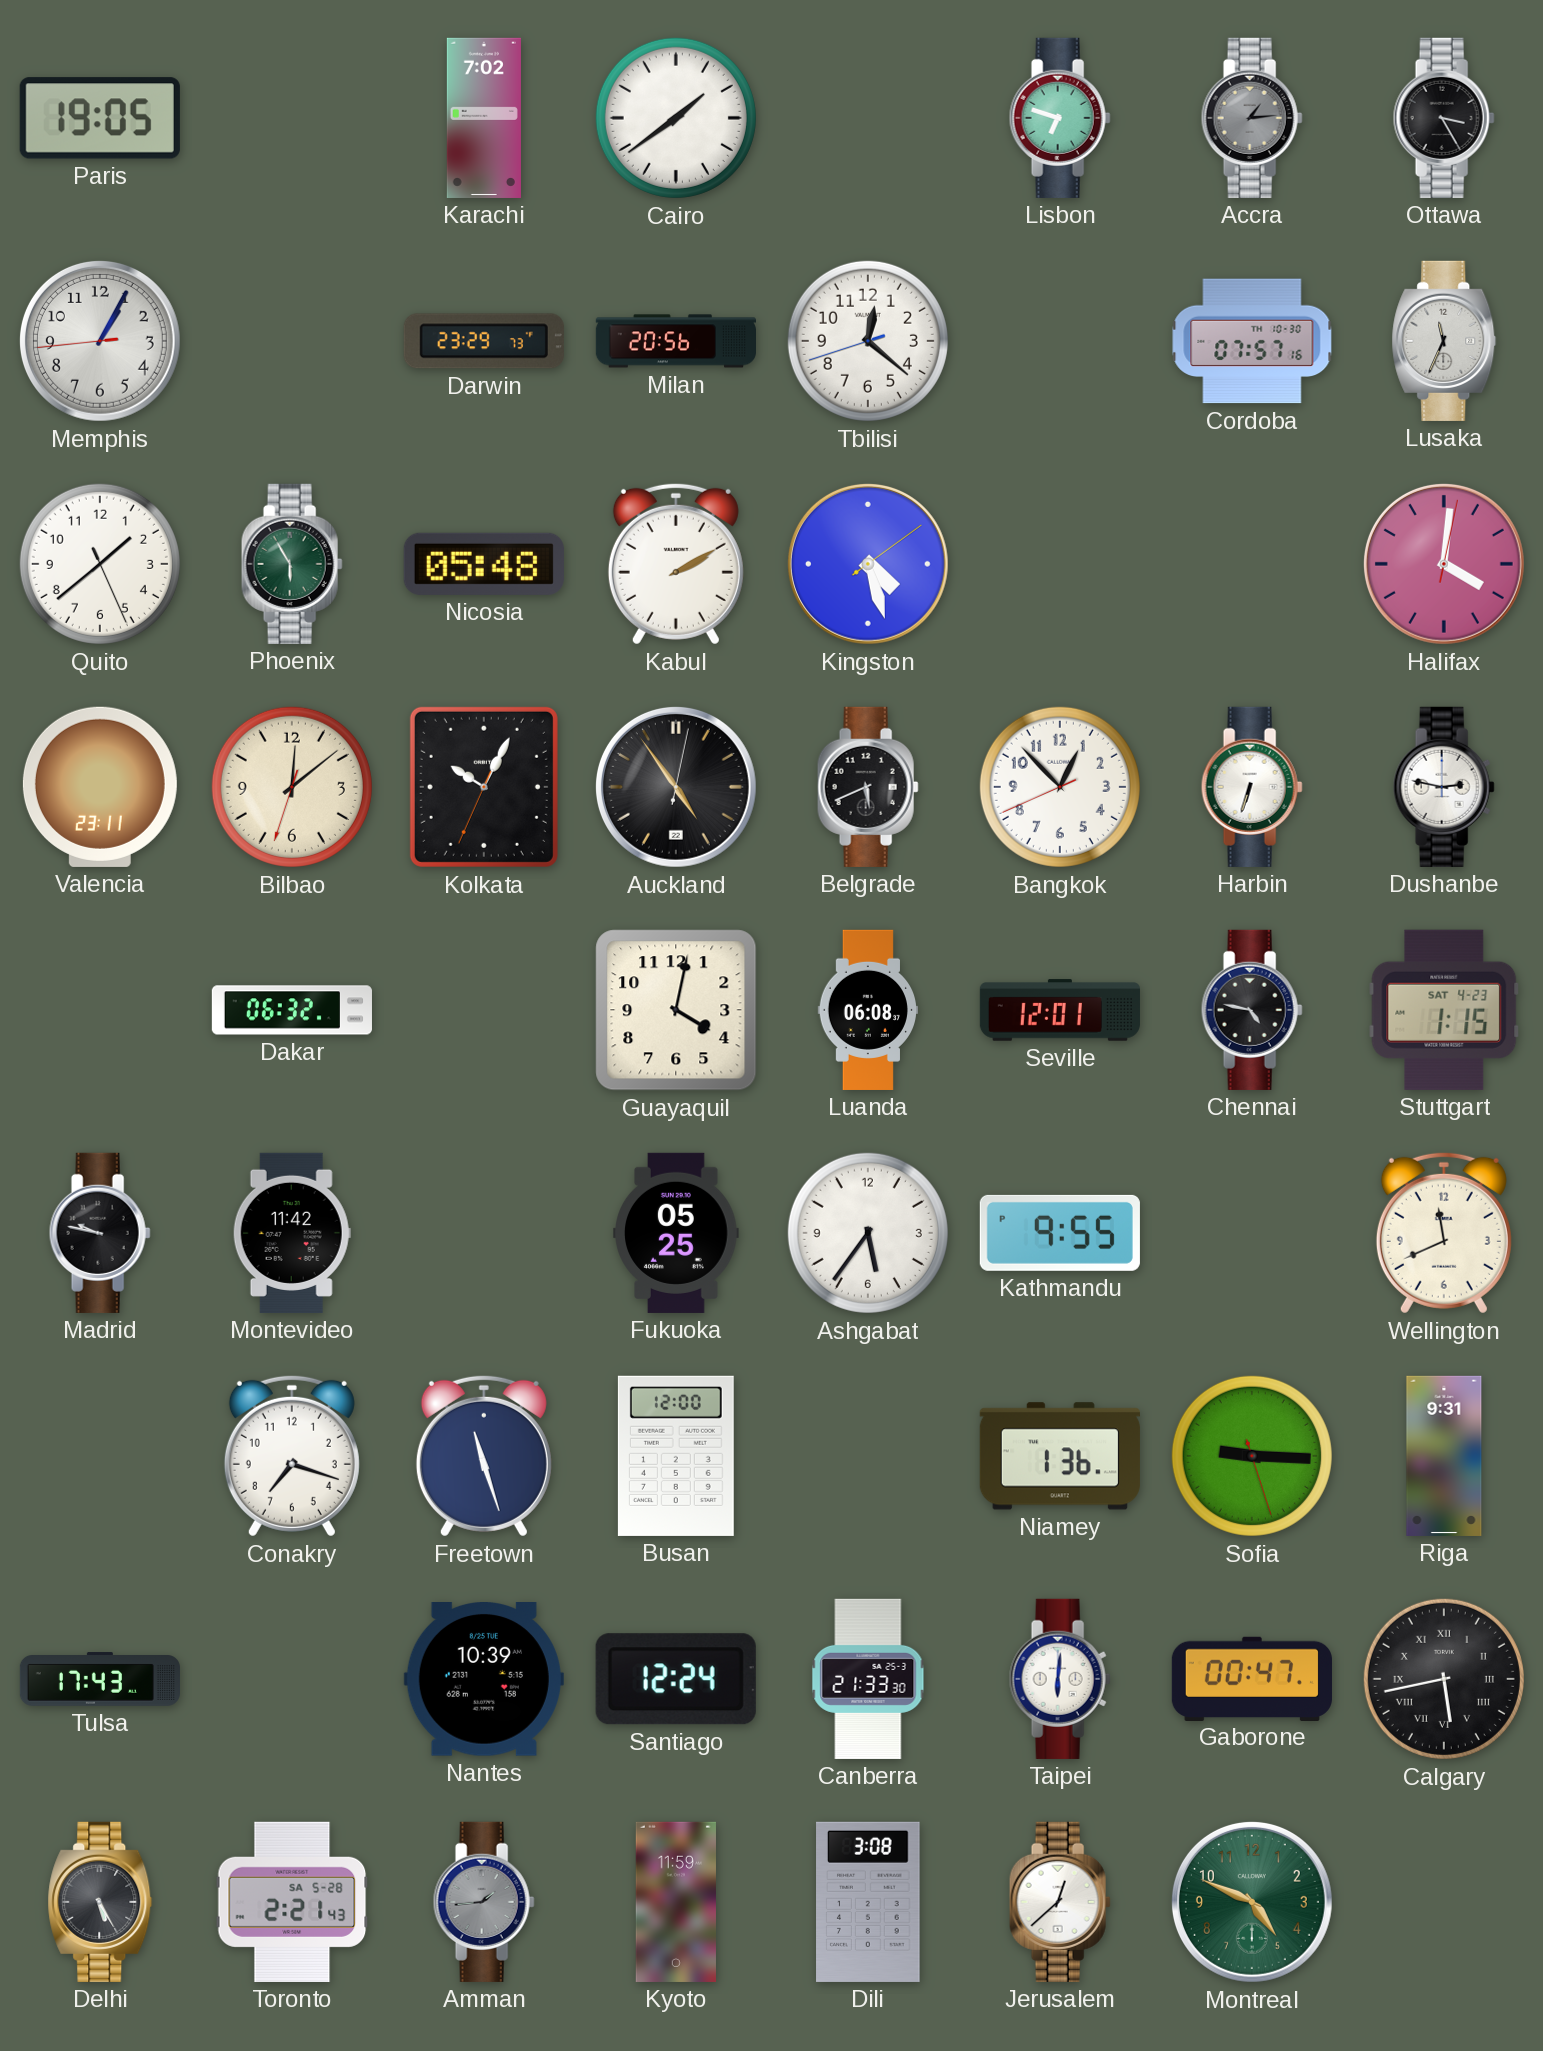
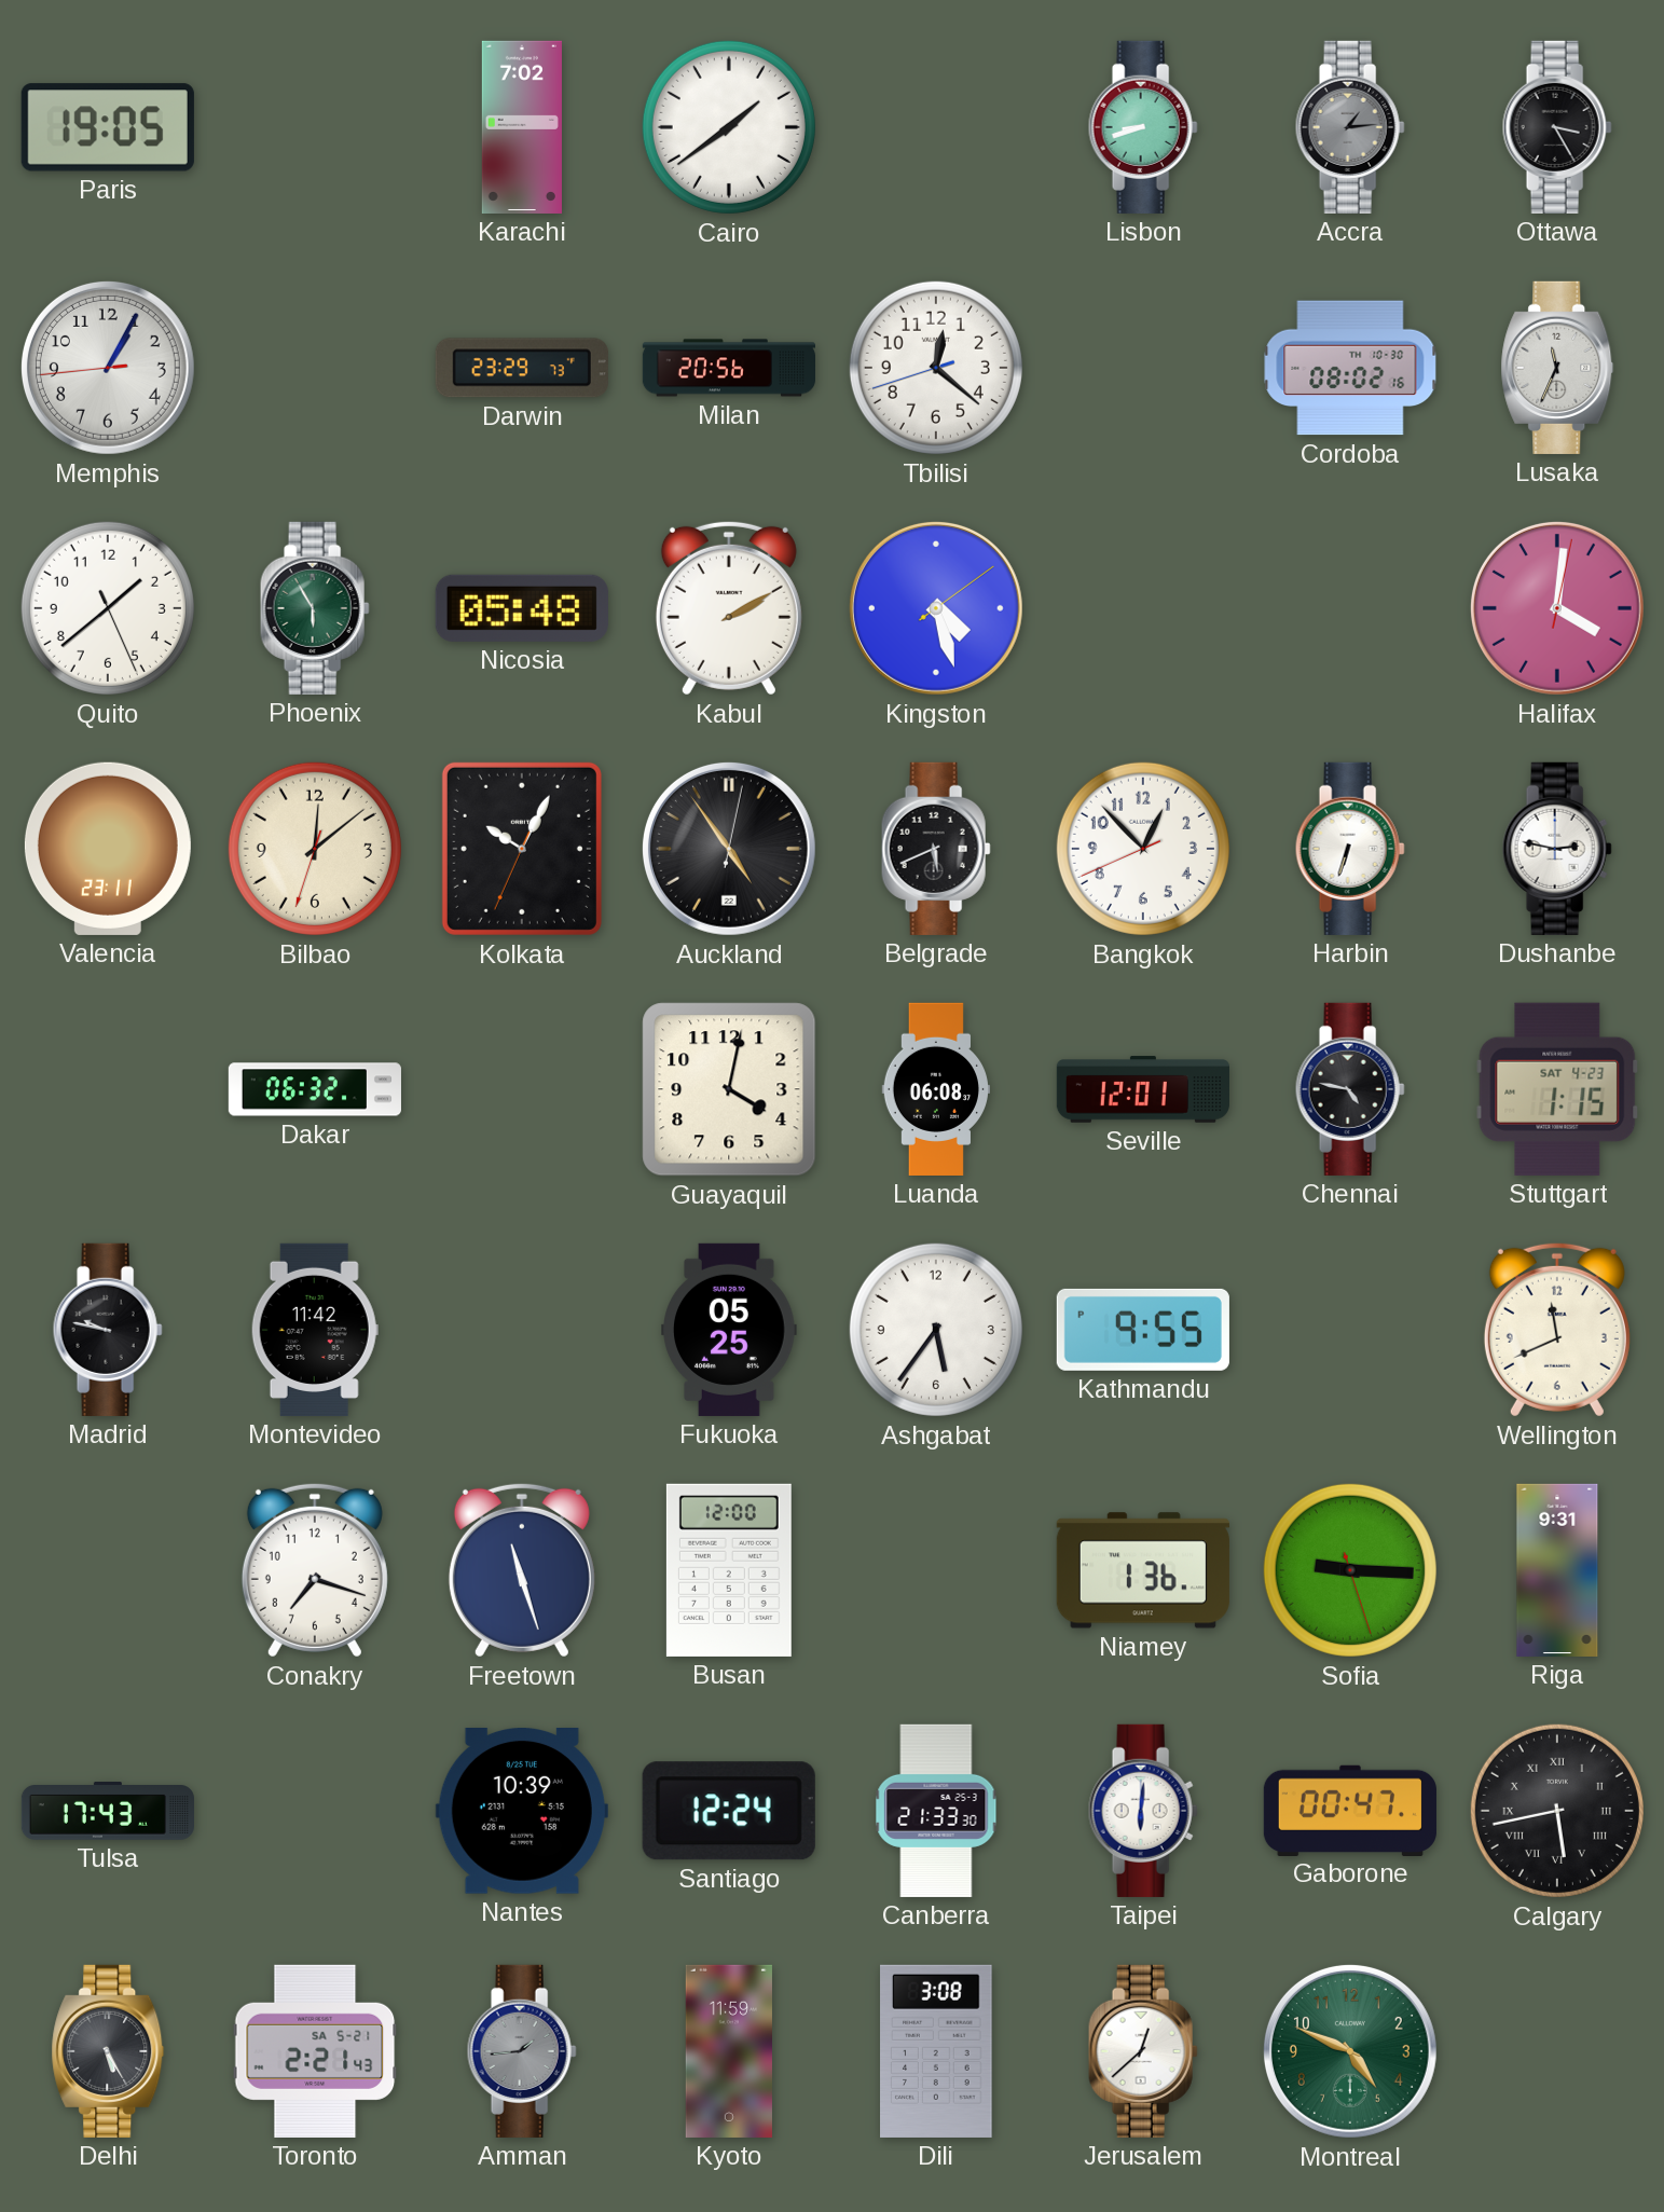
Lisbon: 6:48 -> 8:42
Cordoba: 07:57 -> 08:02
Toronto date: SA 5-28 -> SA 5-21
